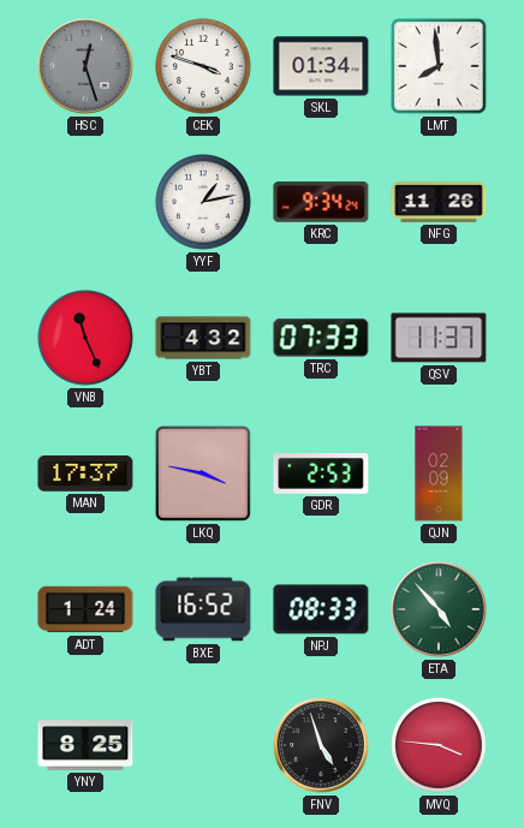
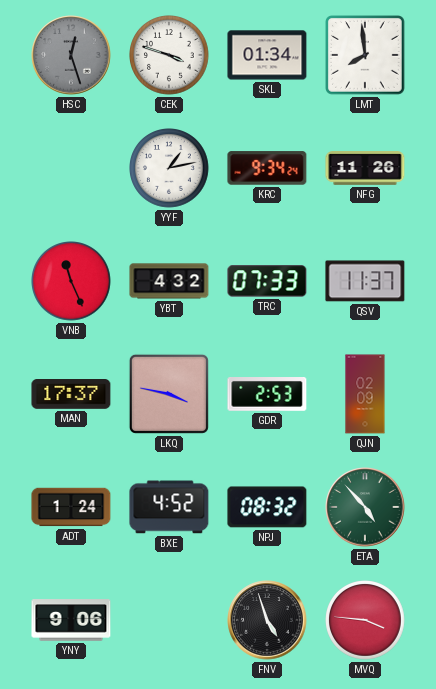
BXE: 16:52 -> 4:52
NPJ: 08:33 -> 08:32
YNY: 8:25 -> 9:06
